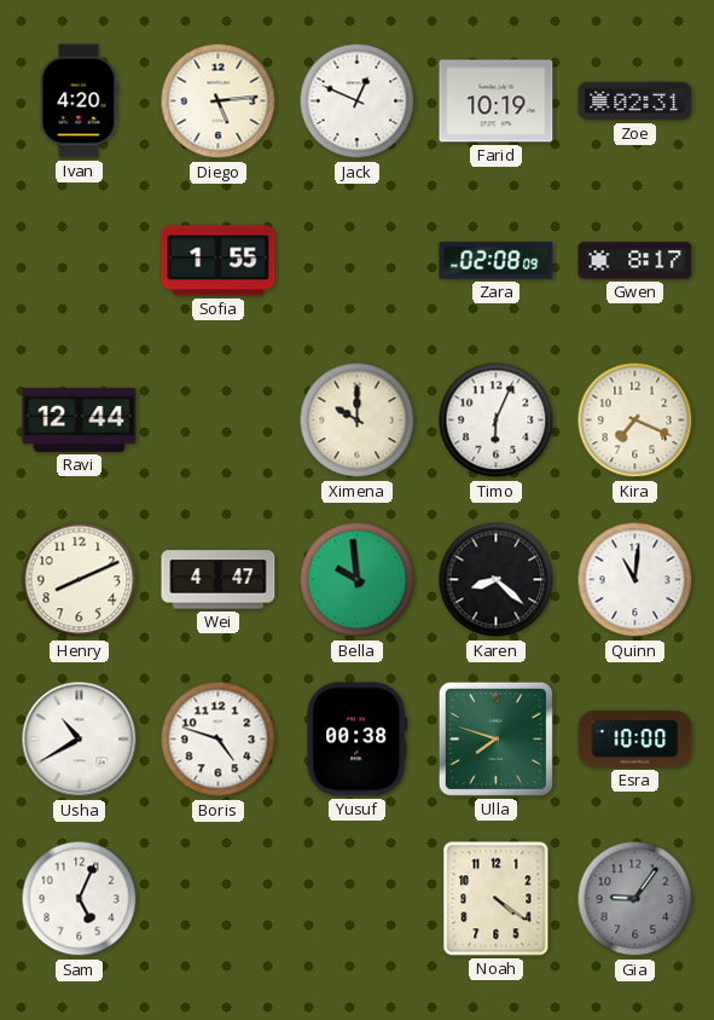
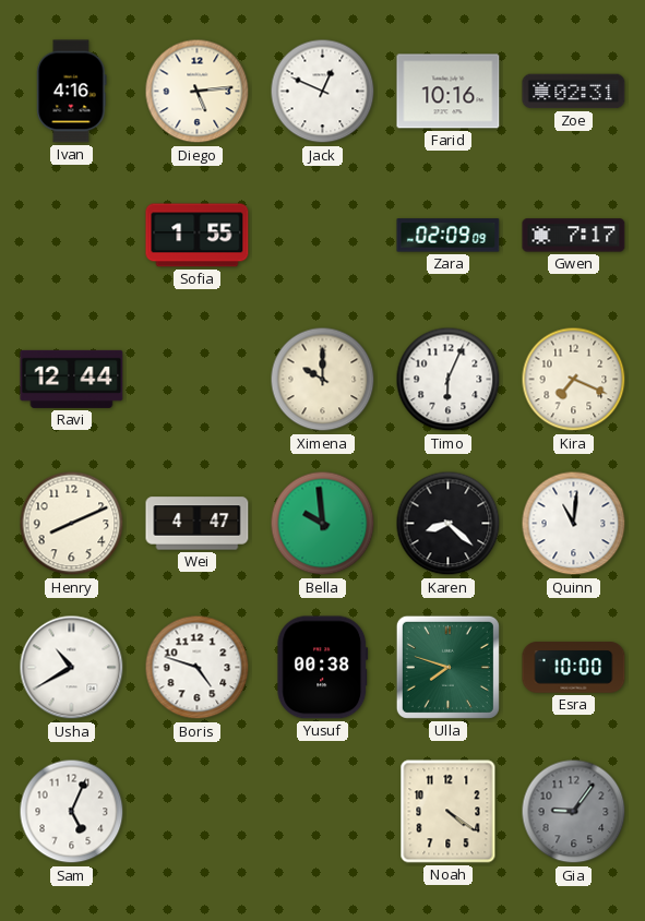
Ivan: 4:20 -> 4:16
Farid: 10:19 -> 10:16
Zara: 02:08 -> 02:09
Gwen: 8:17 -> 7:17
